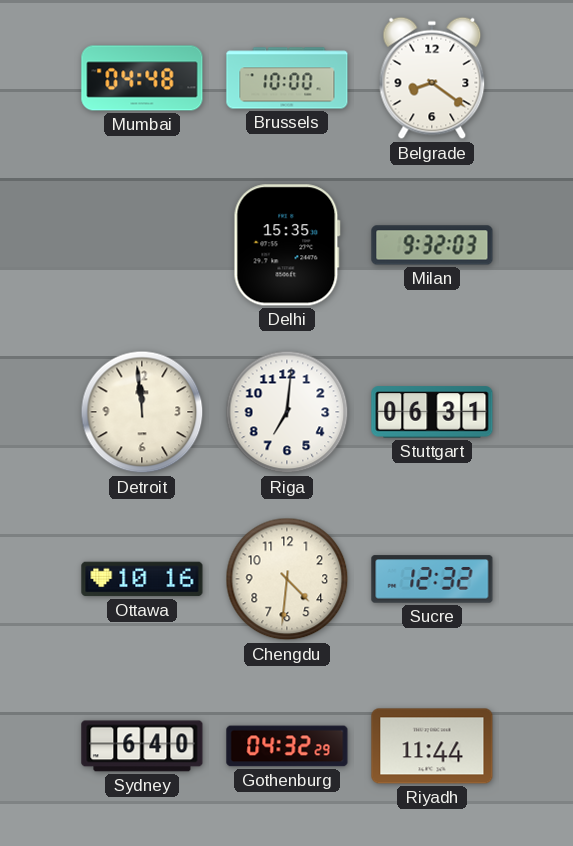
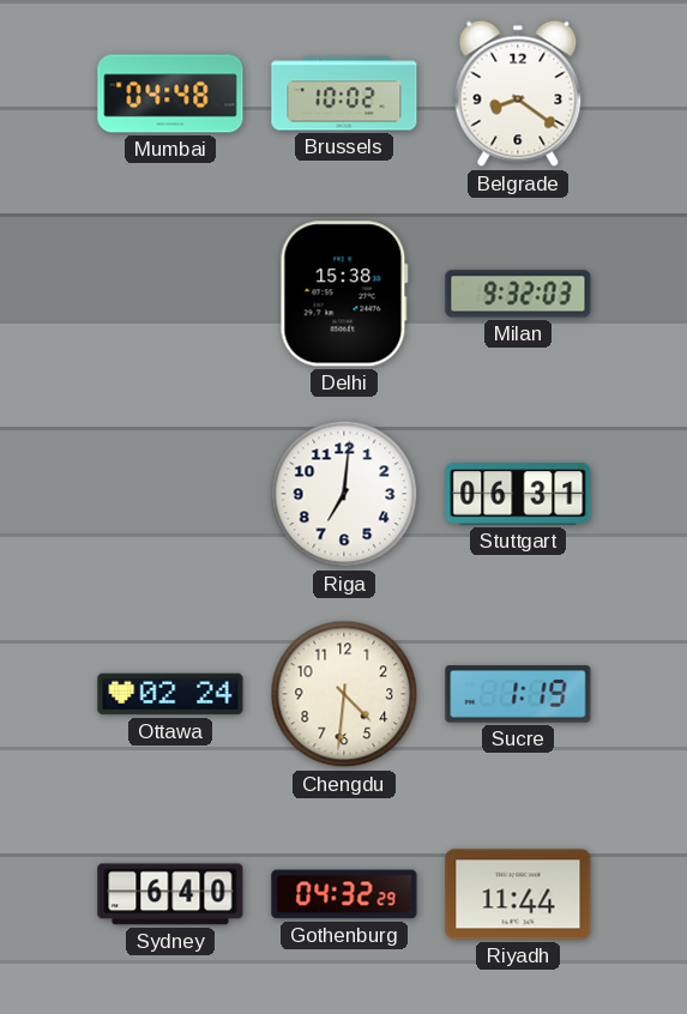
Brussels: 10:00 -> 10:02
Delhi: 15:35 -> 15:38
Detroit: 11:59 -> none
Ottawa: 10:16 -> 02:24
Sucre: 12:32 -> 1:19
